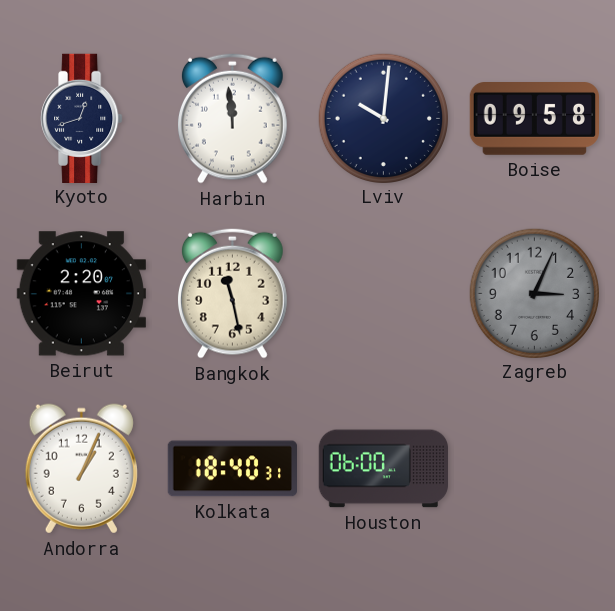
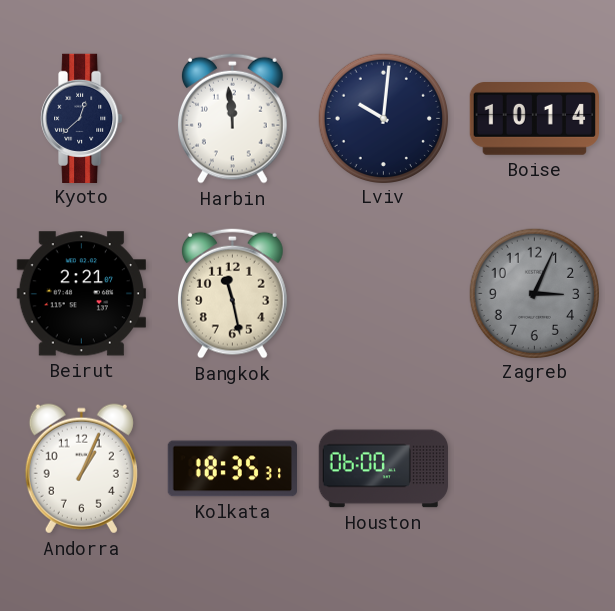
Kyoto: 12:42 -> 12:38
Boise: 09:58 -> 10:14
Beirut: 2:20 -> 2:21
Kolkata: 18:40 -> 18:35
